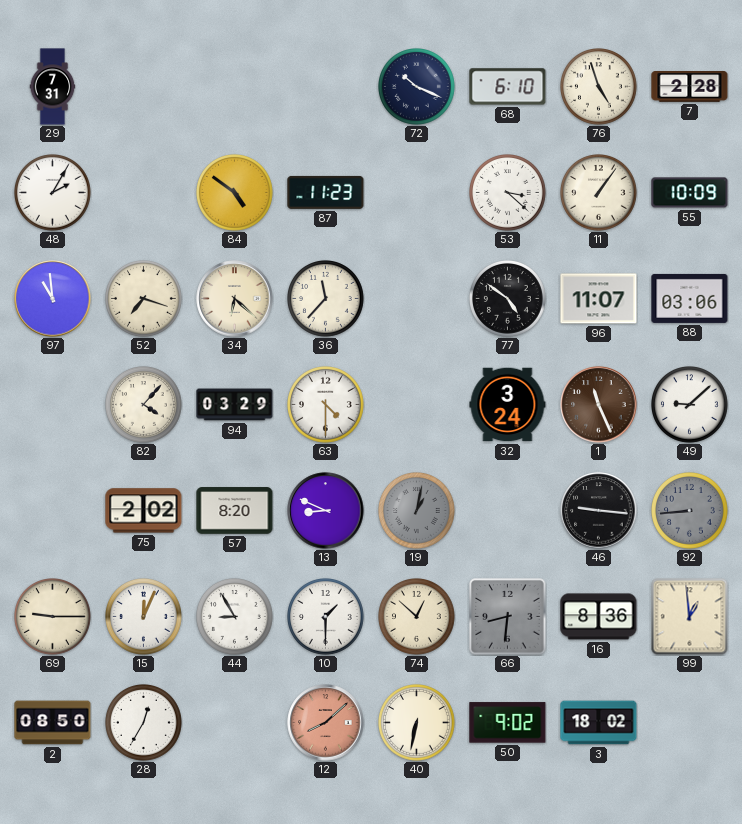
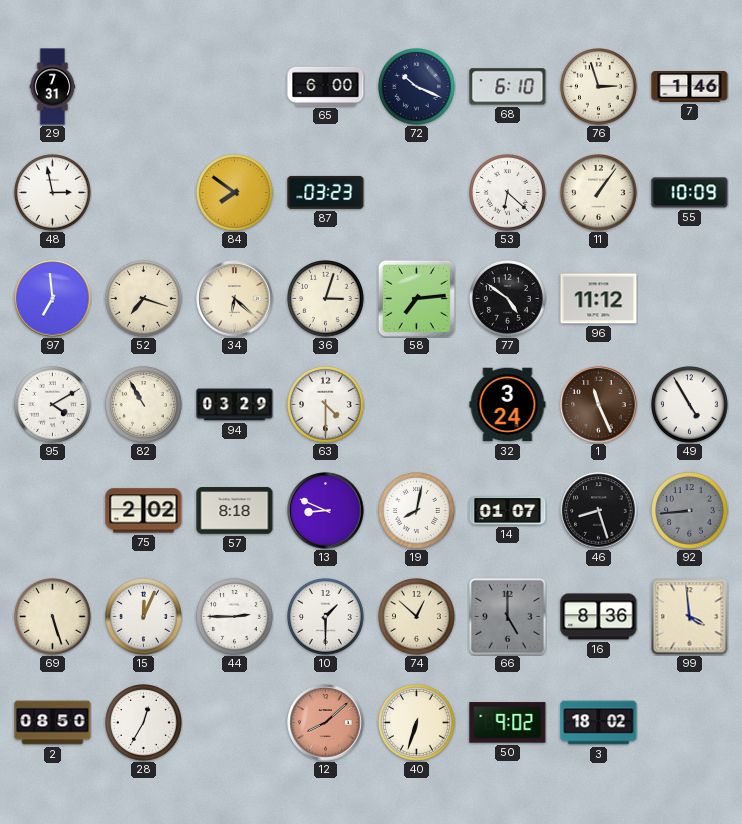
65: none -> 6:00
76: 4:57 -> 2:57
7: 2:28 -> 1:46
48: 2:05 -> 2:58
84: 4:51 -> 7:51
87: 11:23 -> 03:23
53: 3:22 -> 6:22
97: 10:59 -> 6:59
36: 11:37 -> 3:03
58: none -> 7:14
96: 11:07 -> 11:12
88: 03:06 -> none
95: none -> 4:10
82: 4:07 -> 10:55
49: 9:08 -> 4:55
57: 8:20 -> 8:18
19: 1:02 -> 8:02
19 dial: grey -> white
14: none -> 01:07
46: 9:16 -> 8:27
69: 9:15 -> 5:27
44: 8:55 -> 2:45
66: 8:31 -> 5:00
99: 12:59 -> 3:59
40: 6:32 -> 6:33
